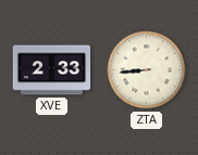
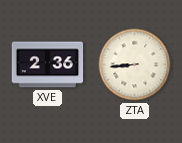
XVE: 2:33 -> 2:36
